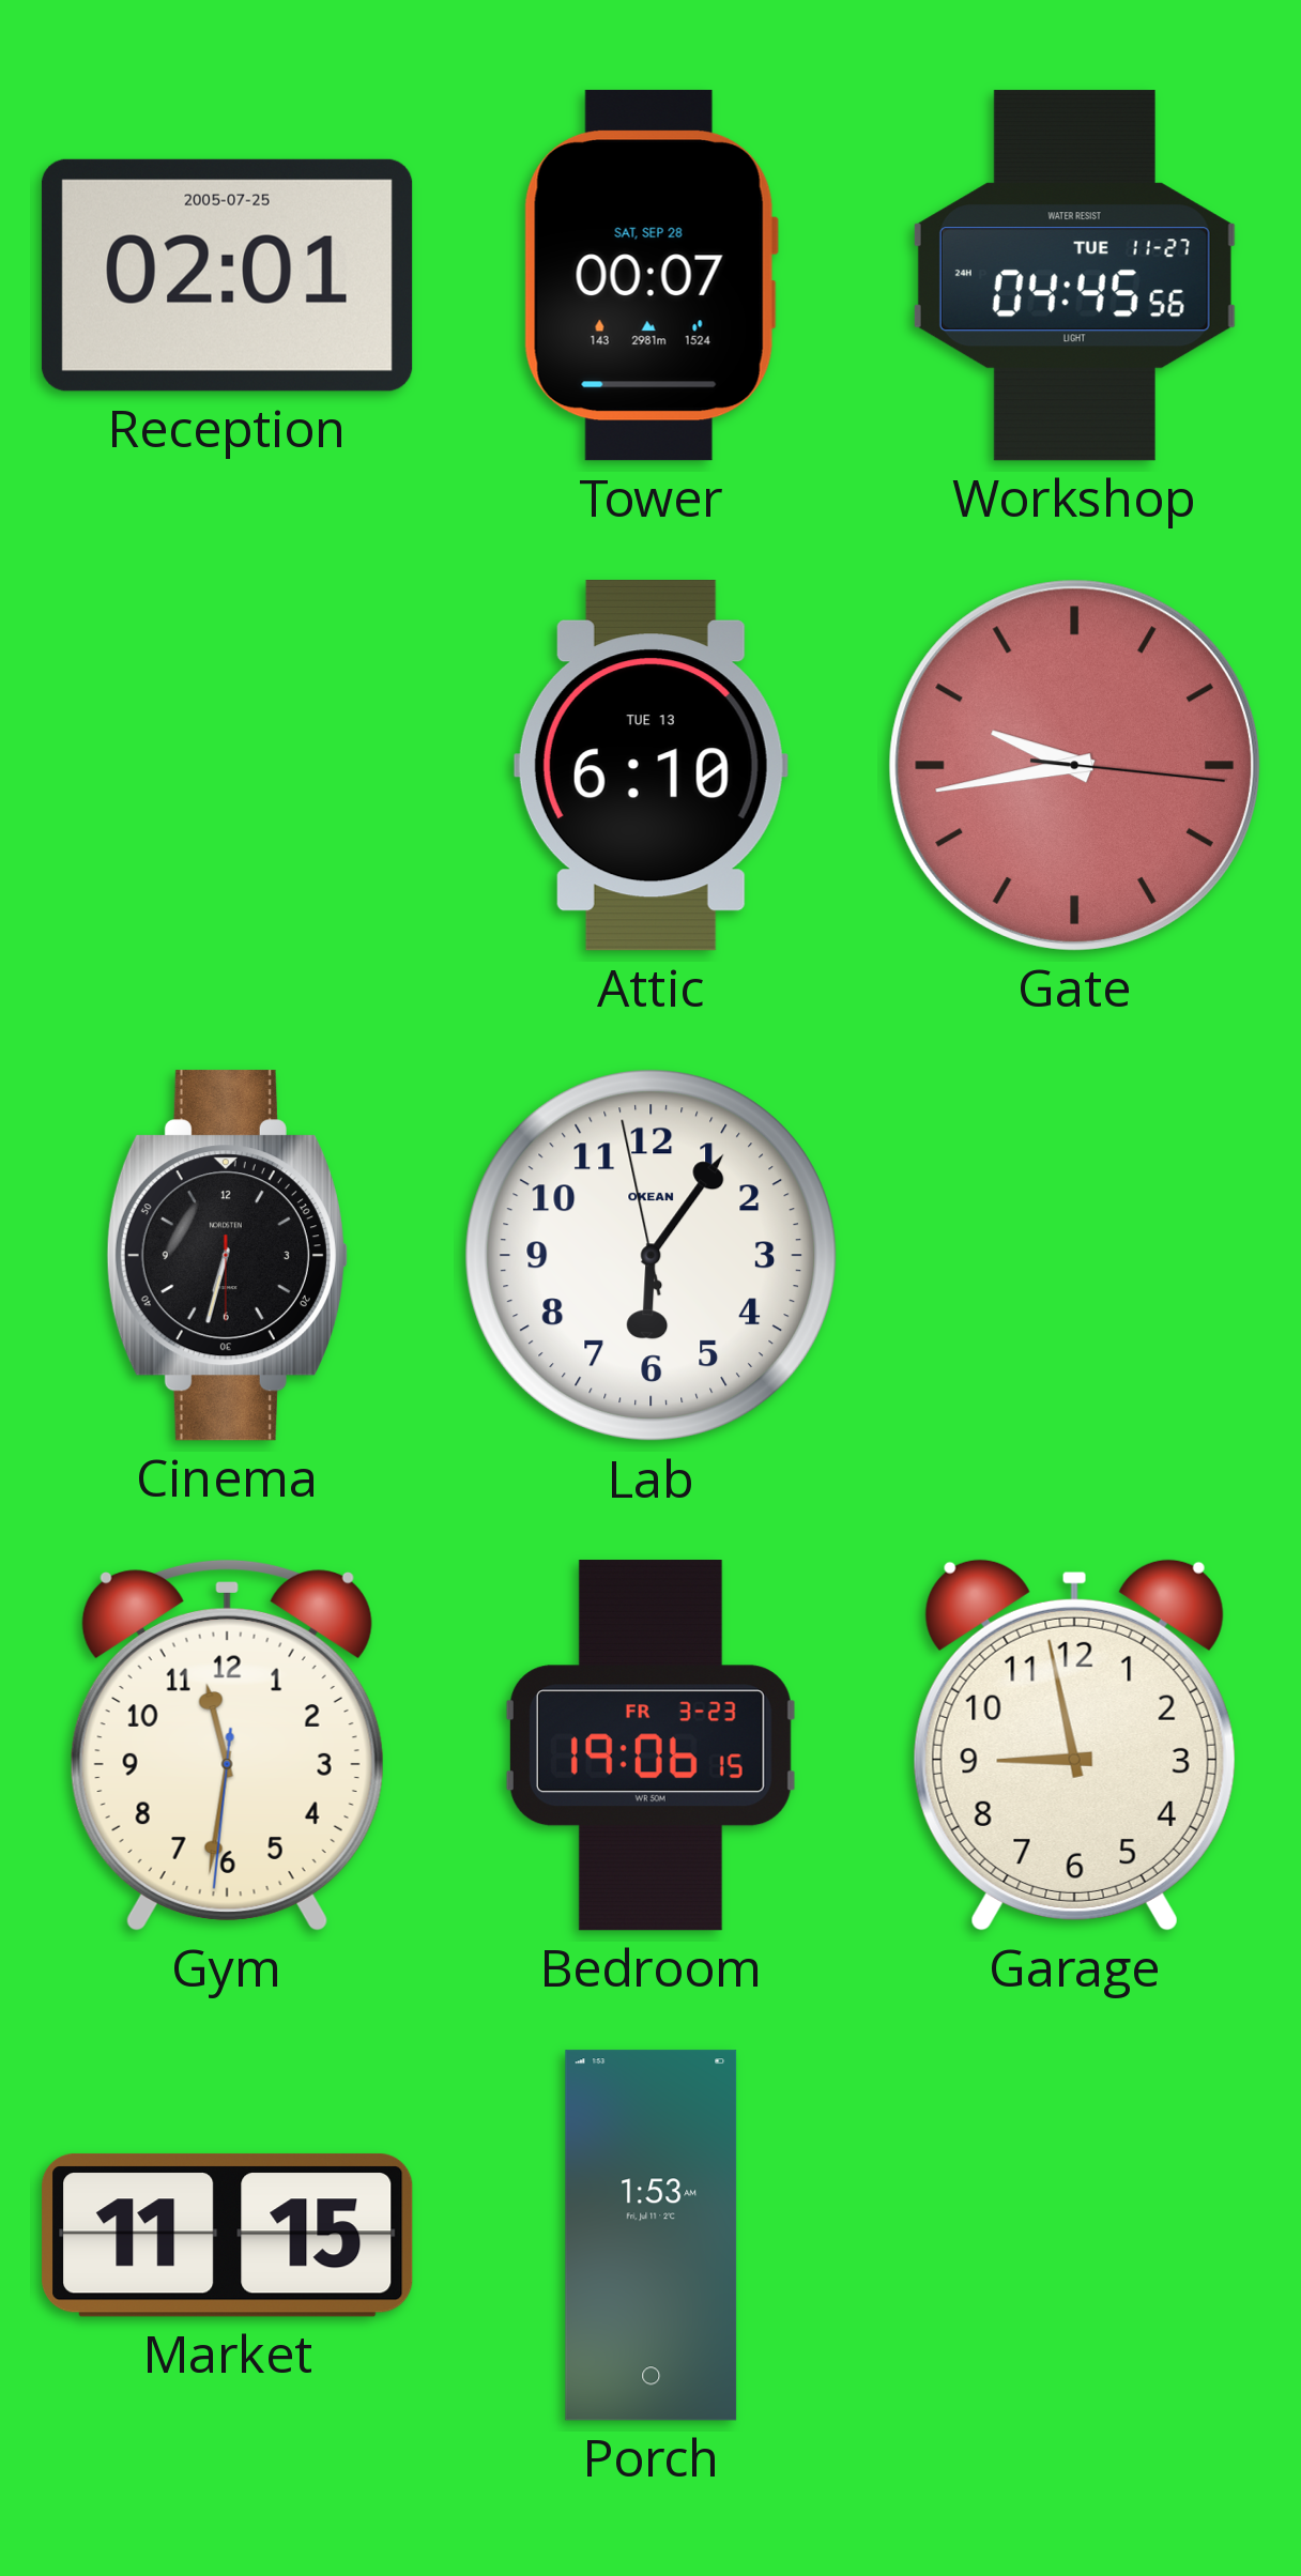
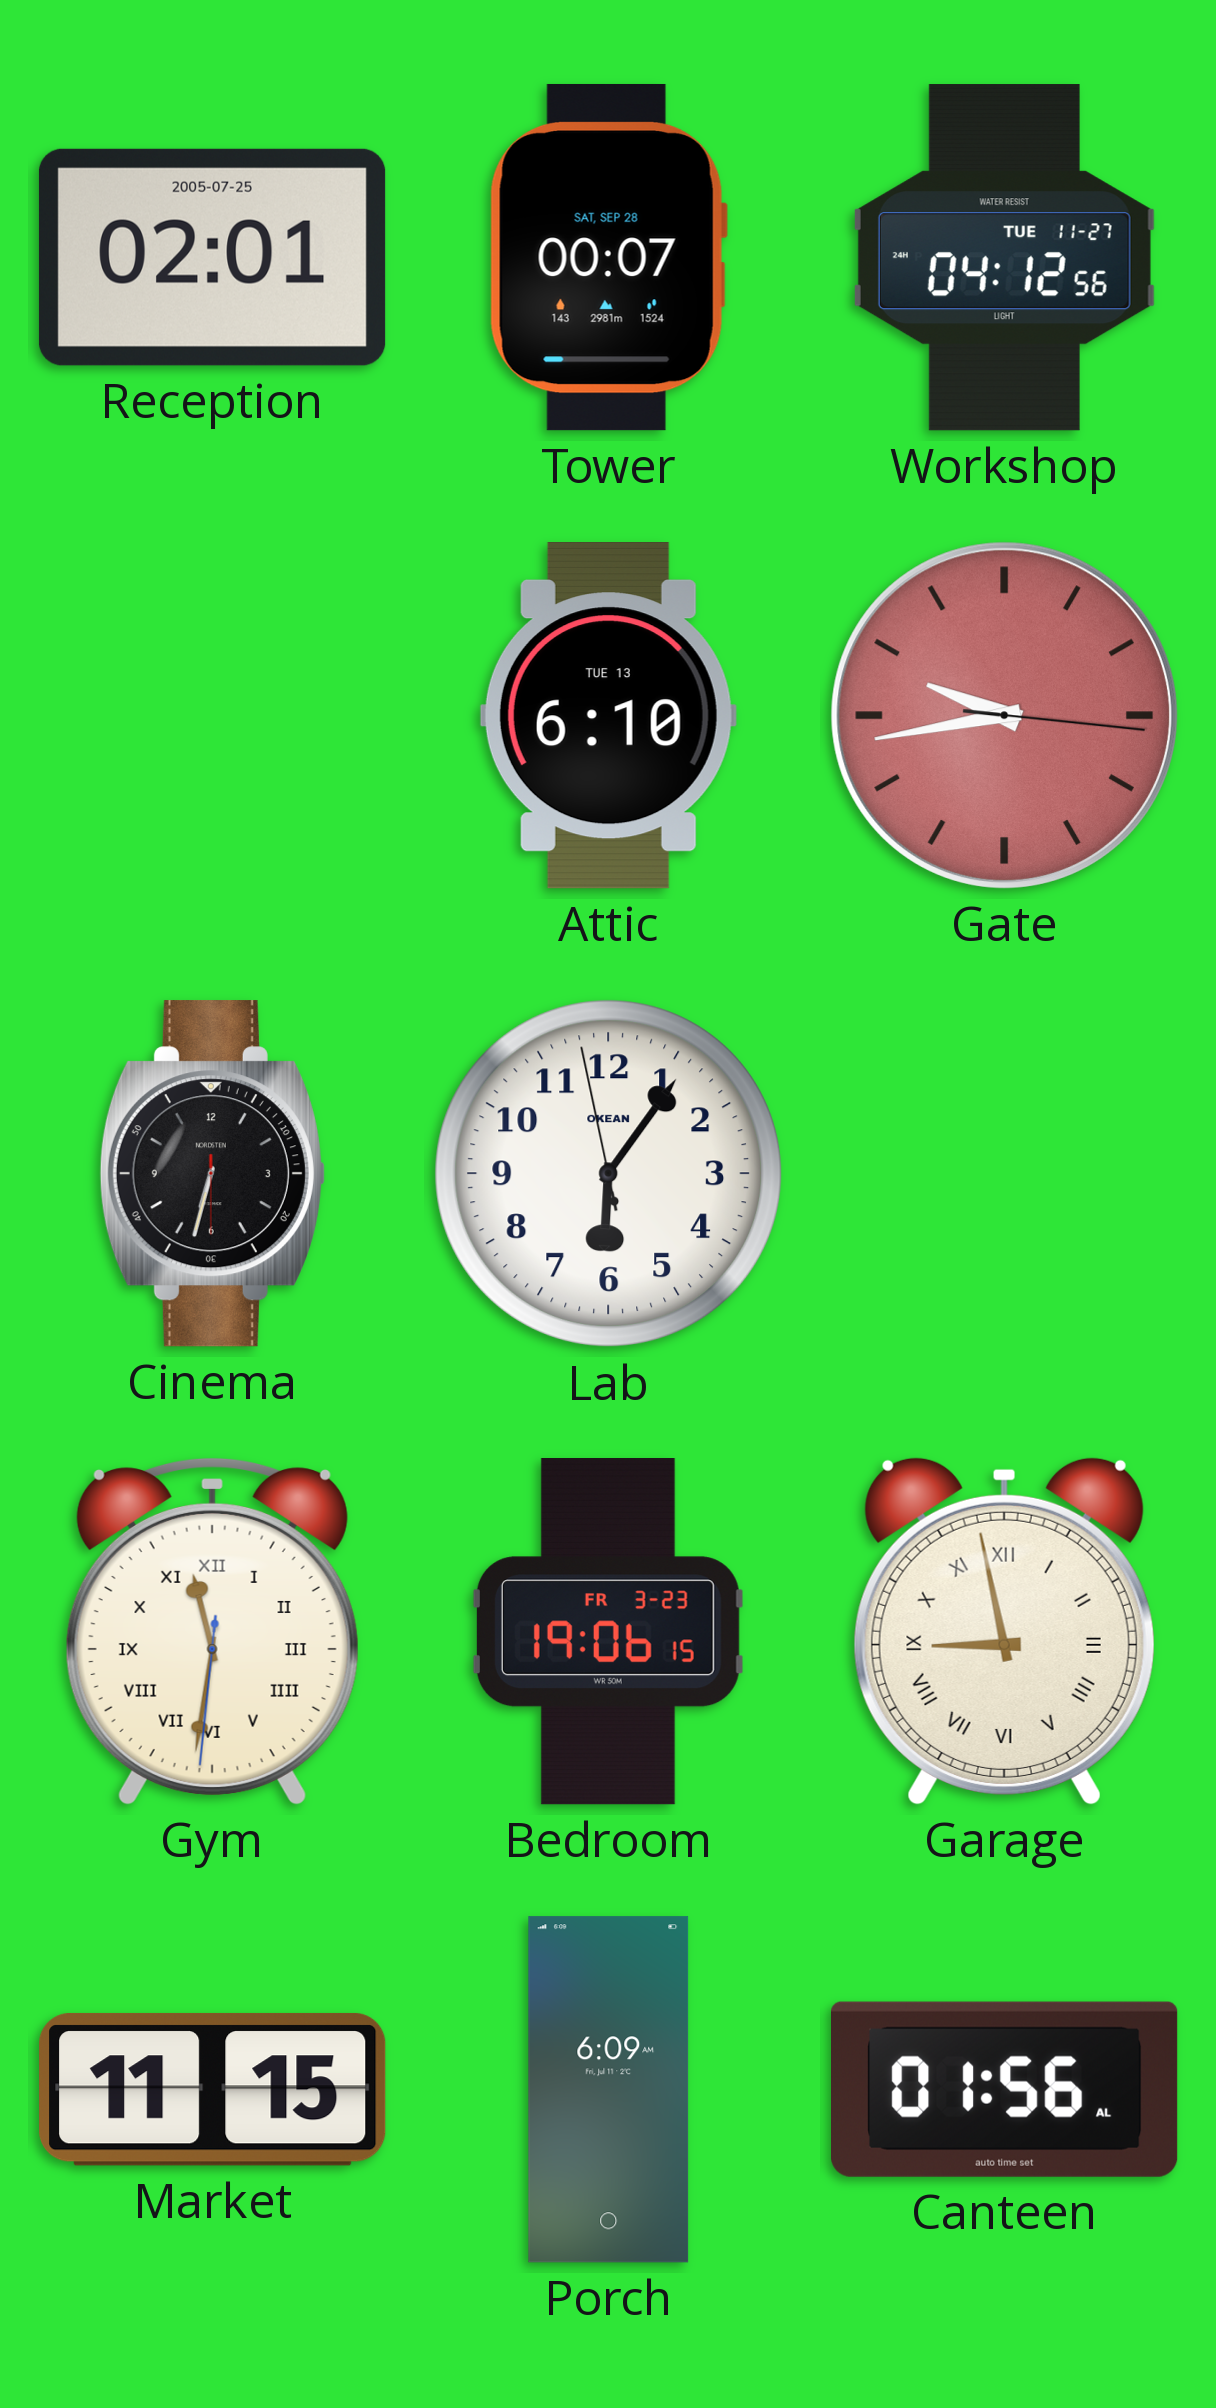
Workshop: 04:45 -> 04:12
Gym numerals: Arabic -> Roman
Garage numerals: Arabic -> Roman
Porch: 1:53 -> 6:09
Canteen: none -> 01:56
